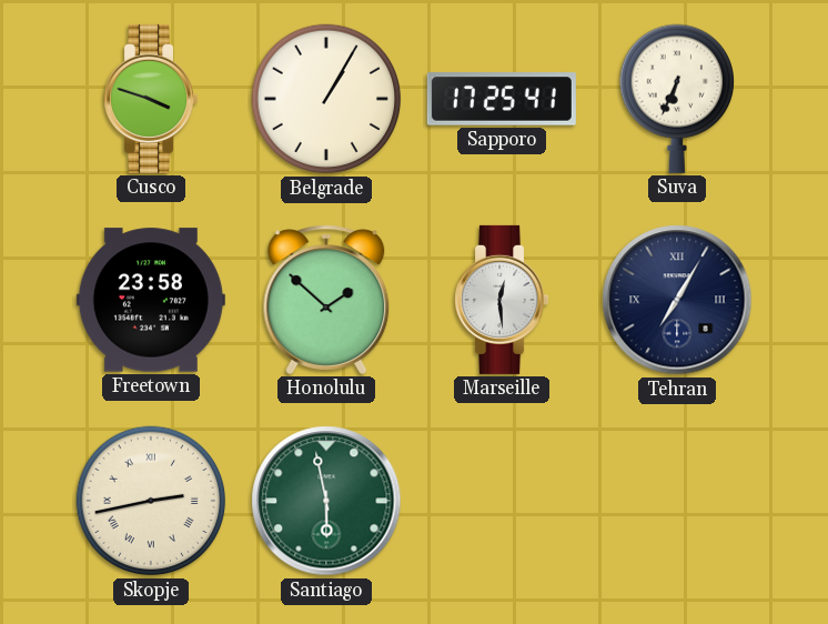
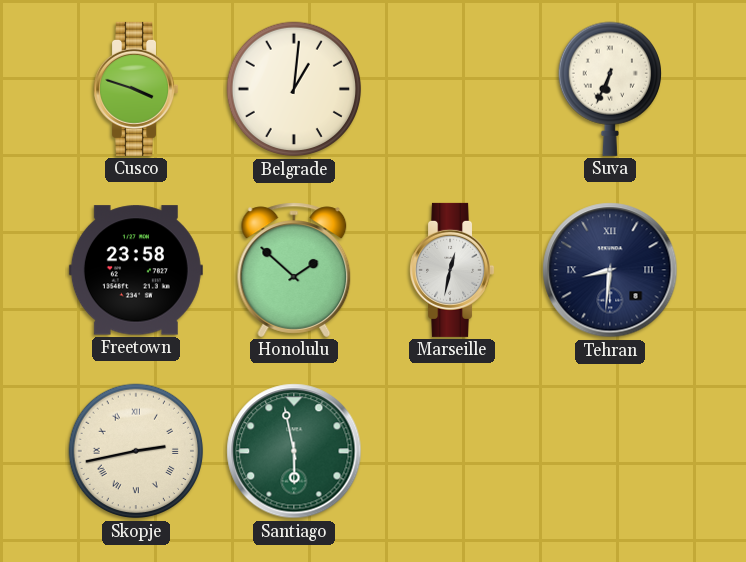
Belgrade: 1:05 -> 1:01
Sapporo: 17:25 -> none
Marseille: 12:29 -> 12:32
Tehran: 7:05 -> 8:31
